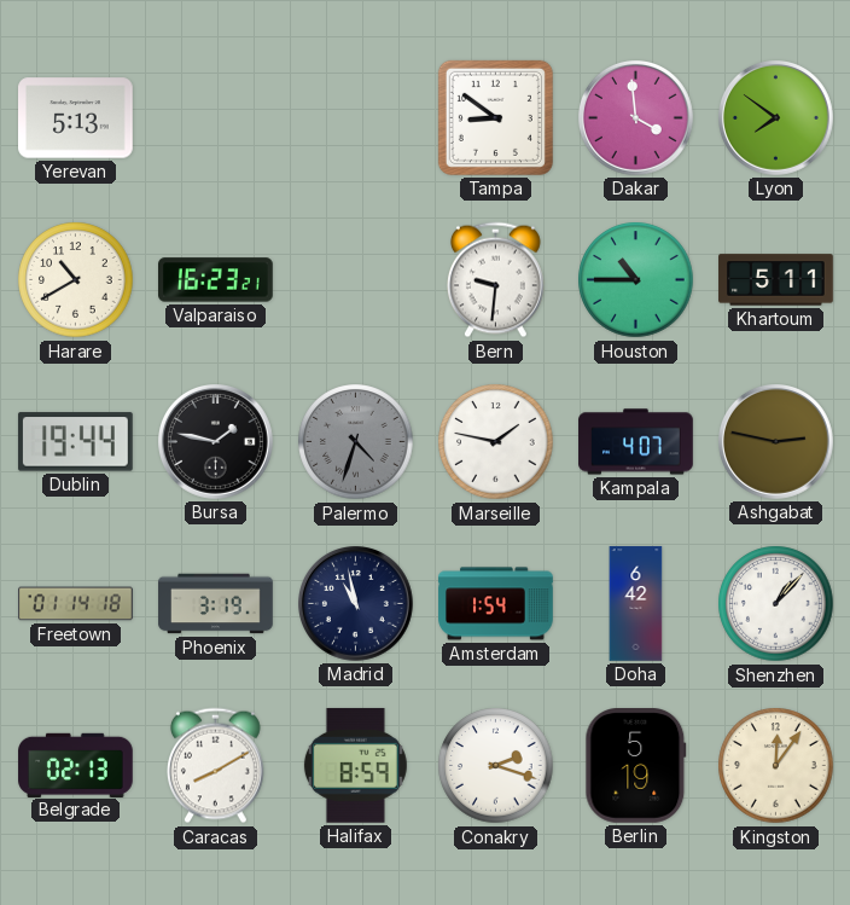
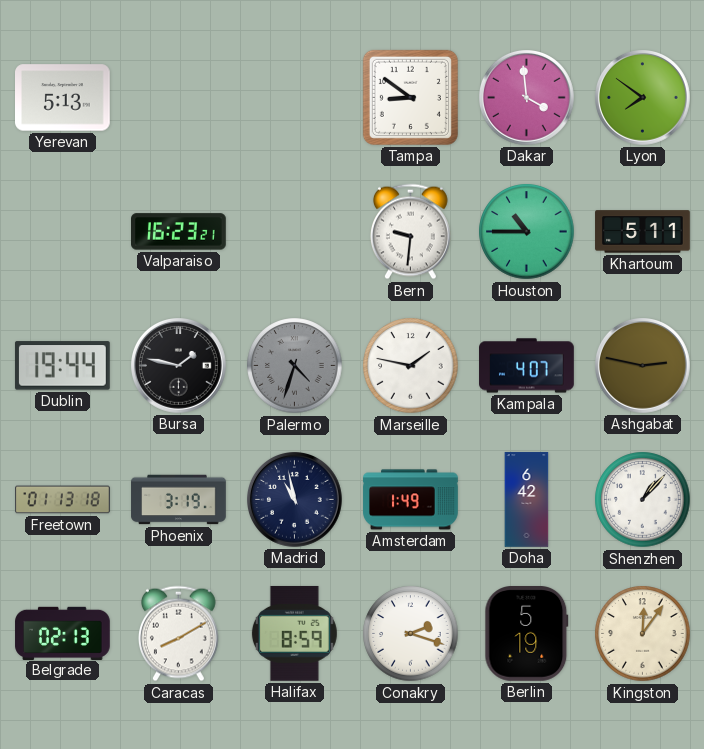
Harare: 10:40 -> none
Freetown: 01:14 -> 01:13
Amsterdam: 1:54 -> 1:49
